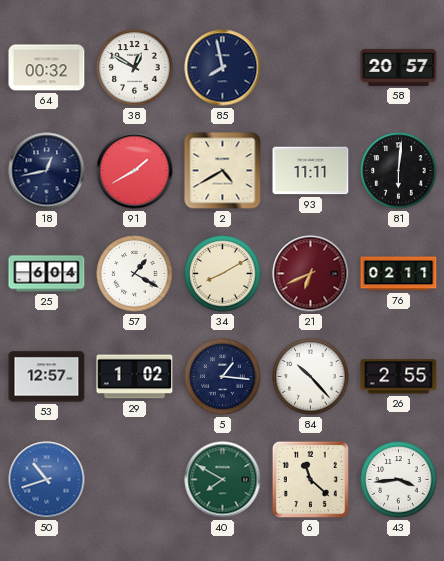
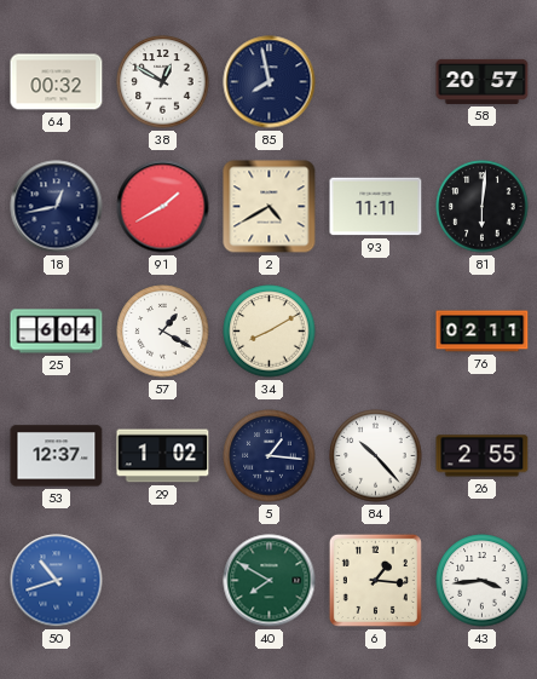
21: 6:41 -> none
53: 12:57 -> 12:37
6: 11:22 -> 1:16
